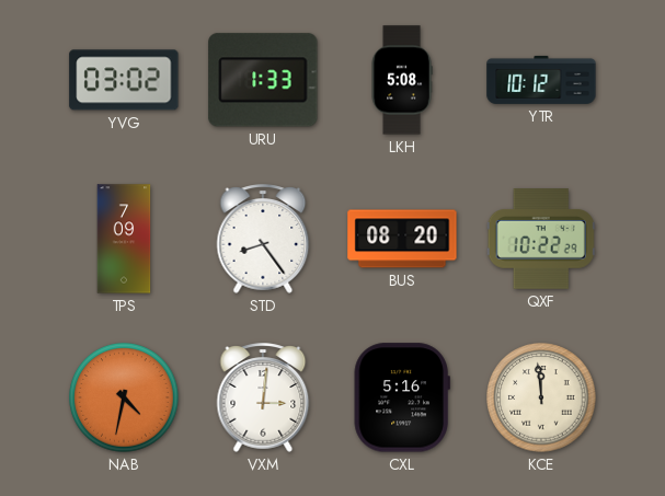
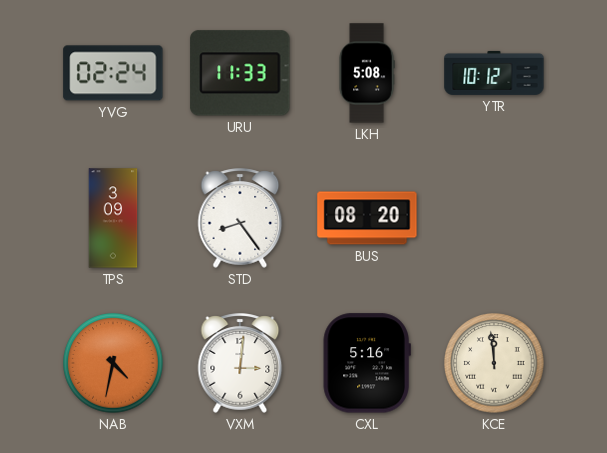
YVG: 03:02 -> 02:24
URU: 1:33 -> 11:33
TPS: 7:09 -> 3:09
QXF: 10:22 -> none
